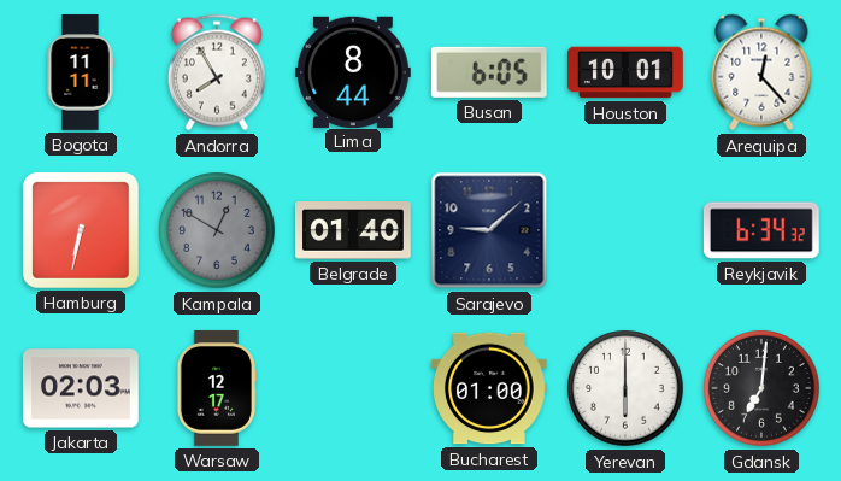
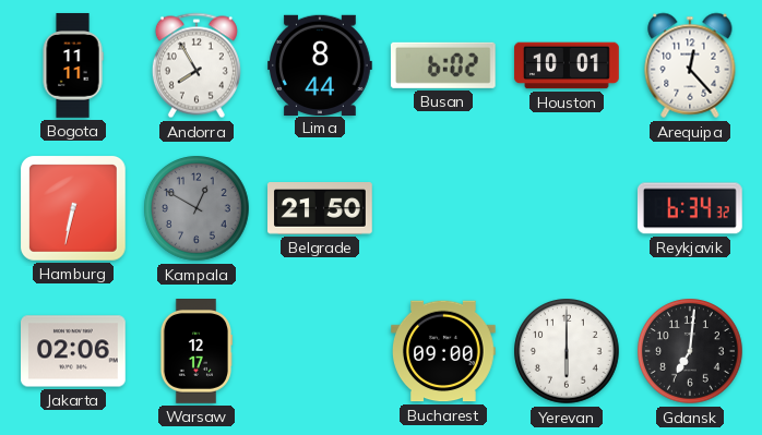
Busan: 6:05 -> 6:02
Belgrade: 01:40 -> 21:50
Sarajevo: 9:08 -> none
Jakarta: 02:03 -> 02:06
Bucharest: 01:00 -> 09:00
